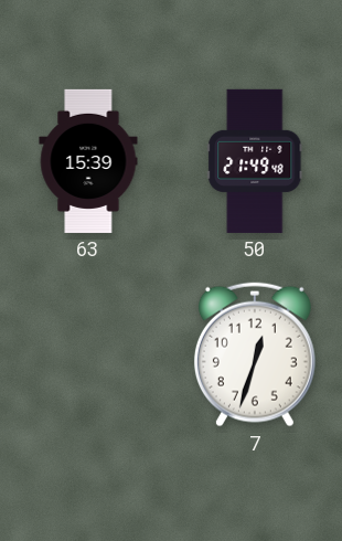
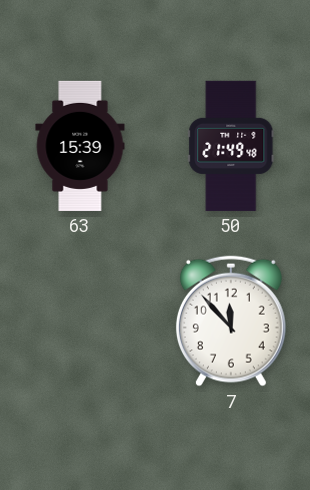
7: 12:33 -> 11:53
